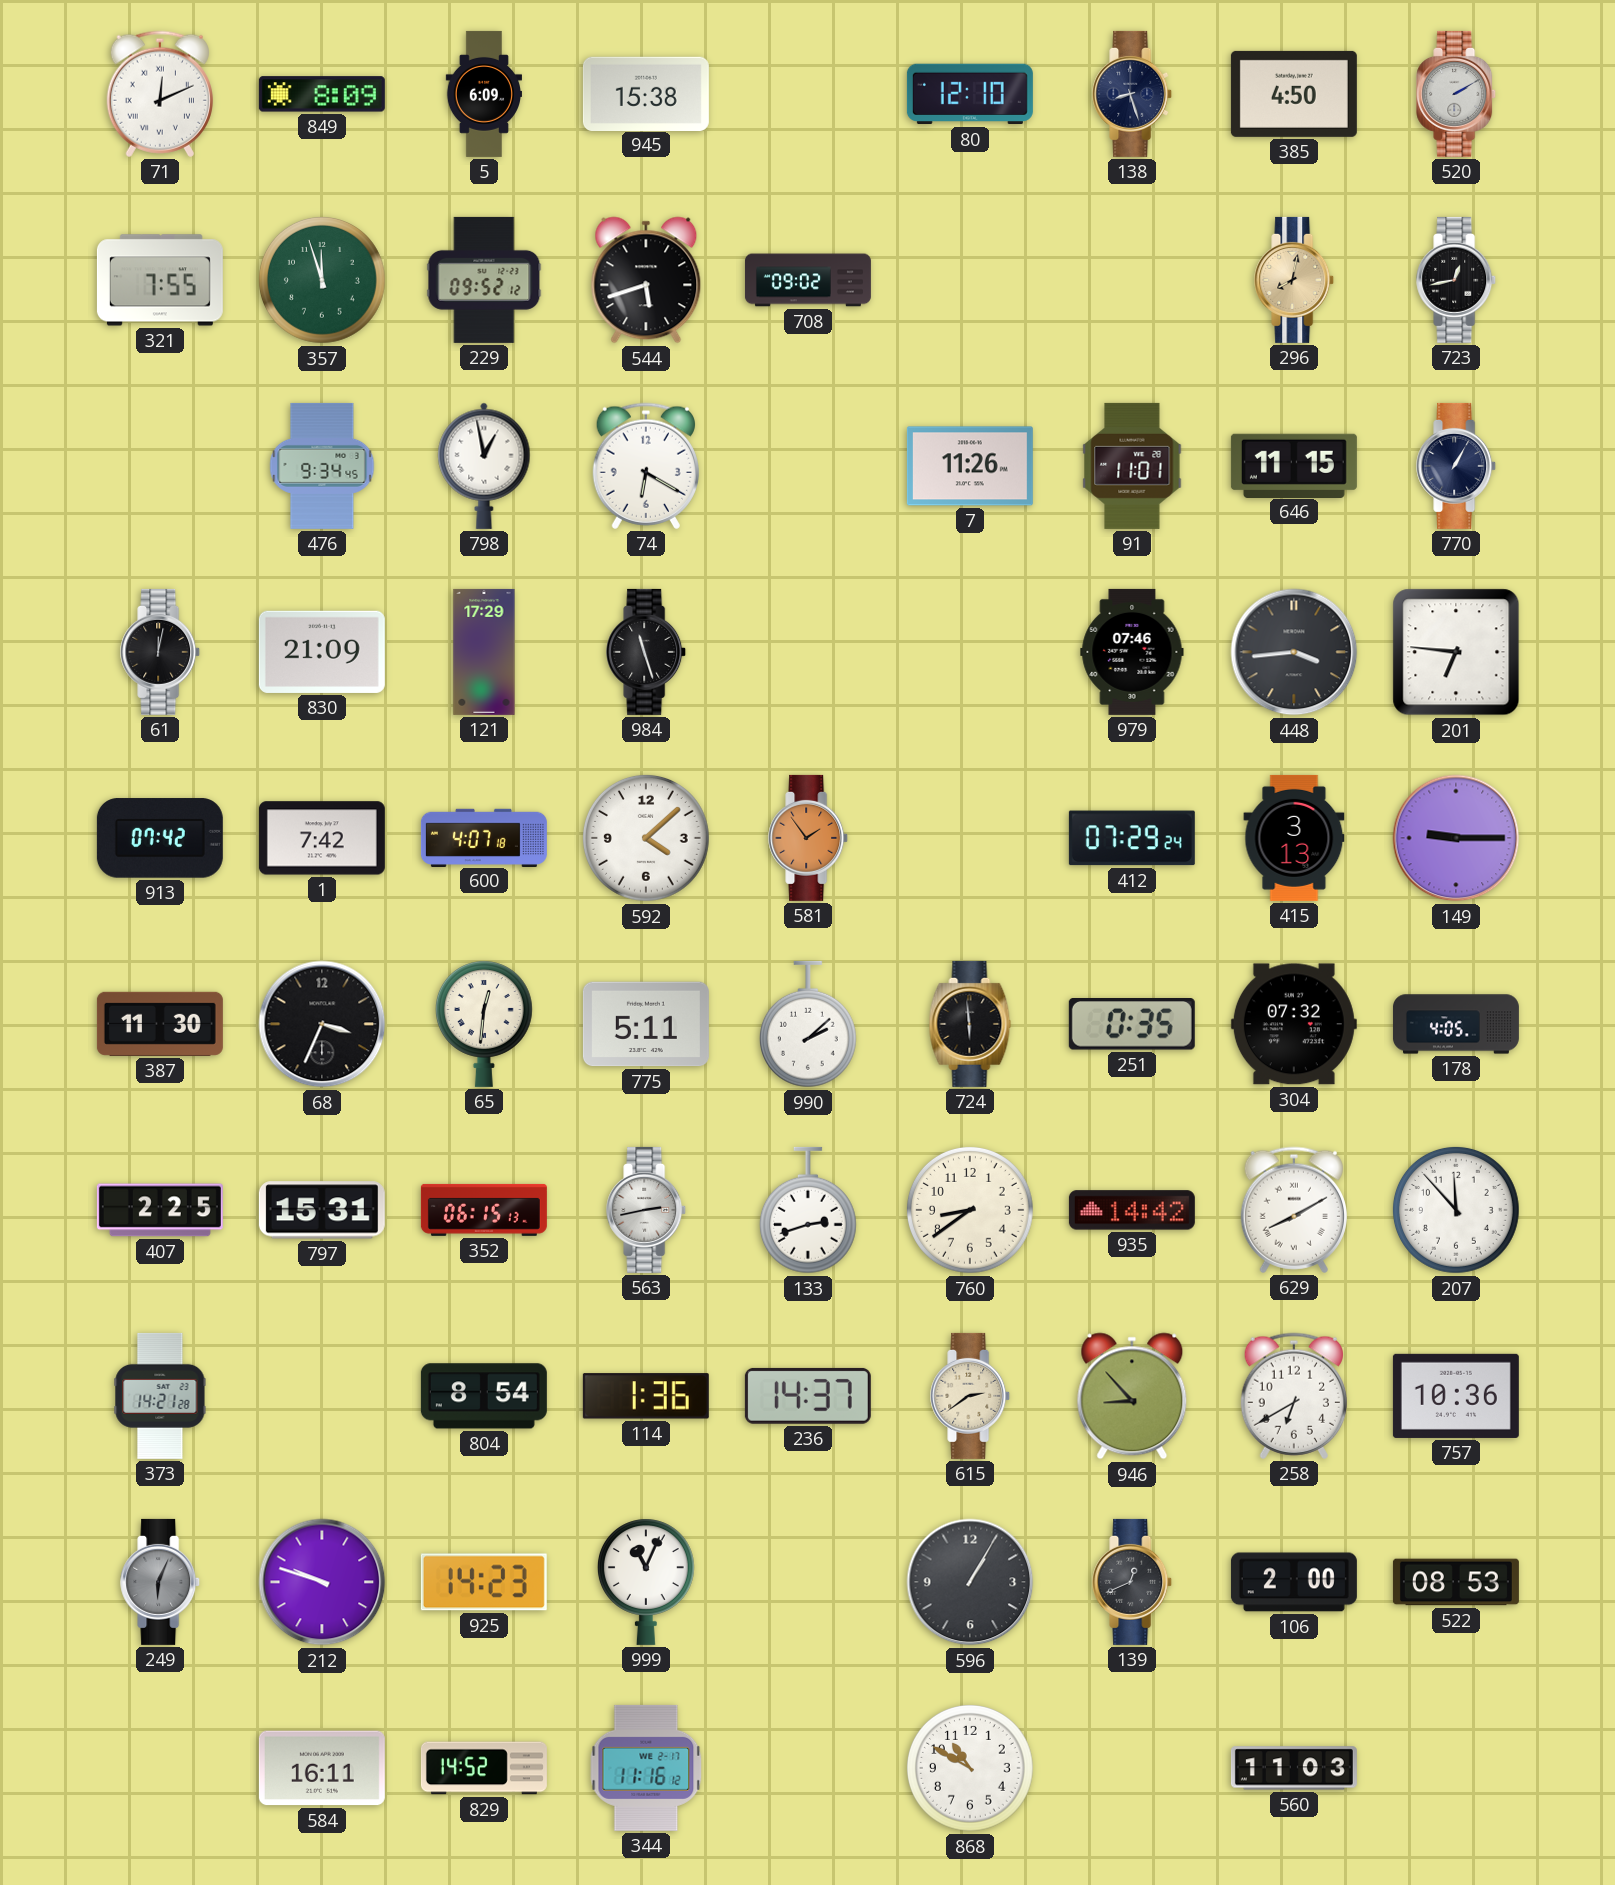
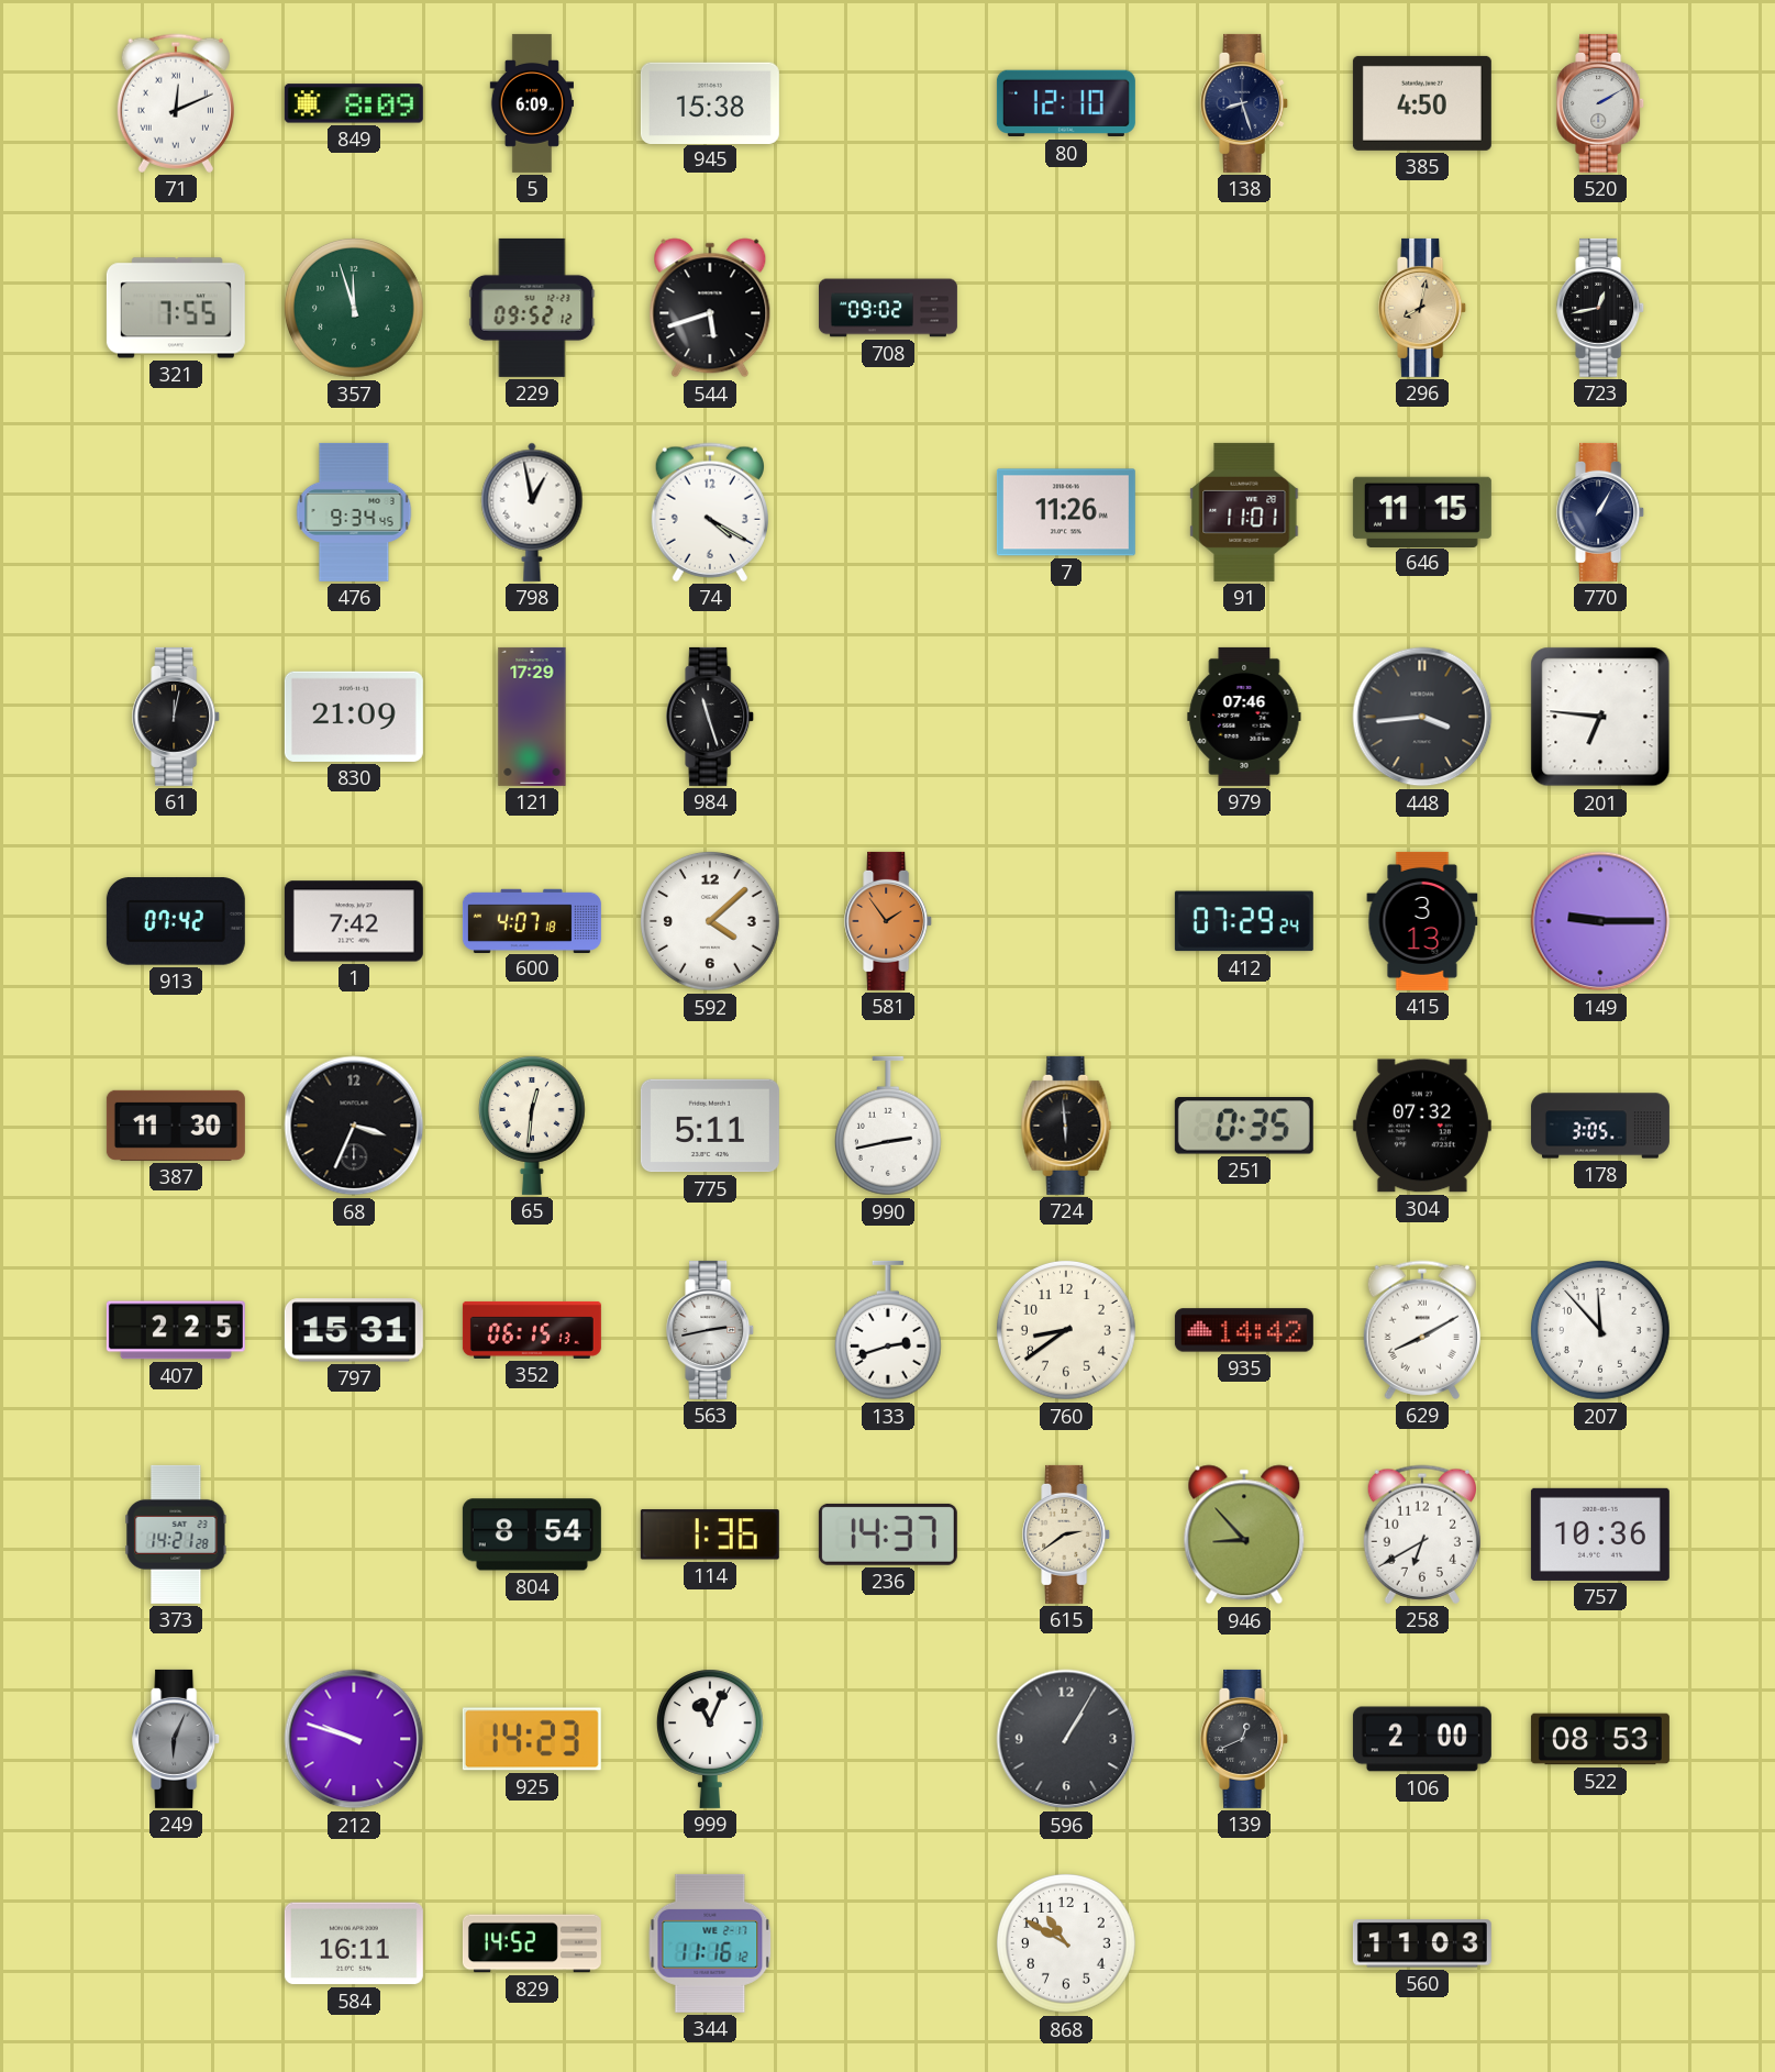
74: 6:20 -> 4:20
990: 2:08 -> 2:43
178: 4:05 -> 3:05
